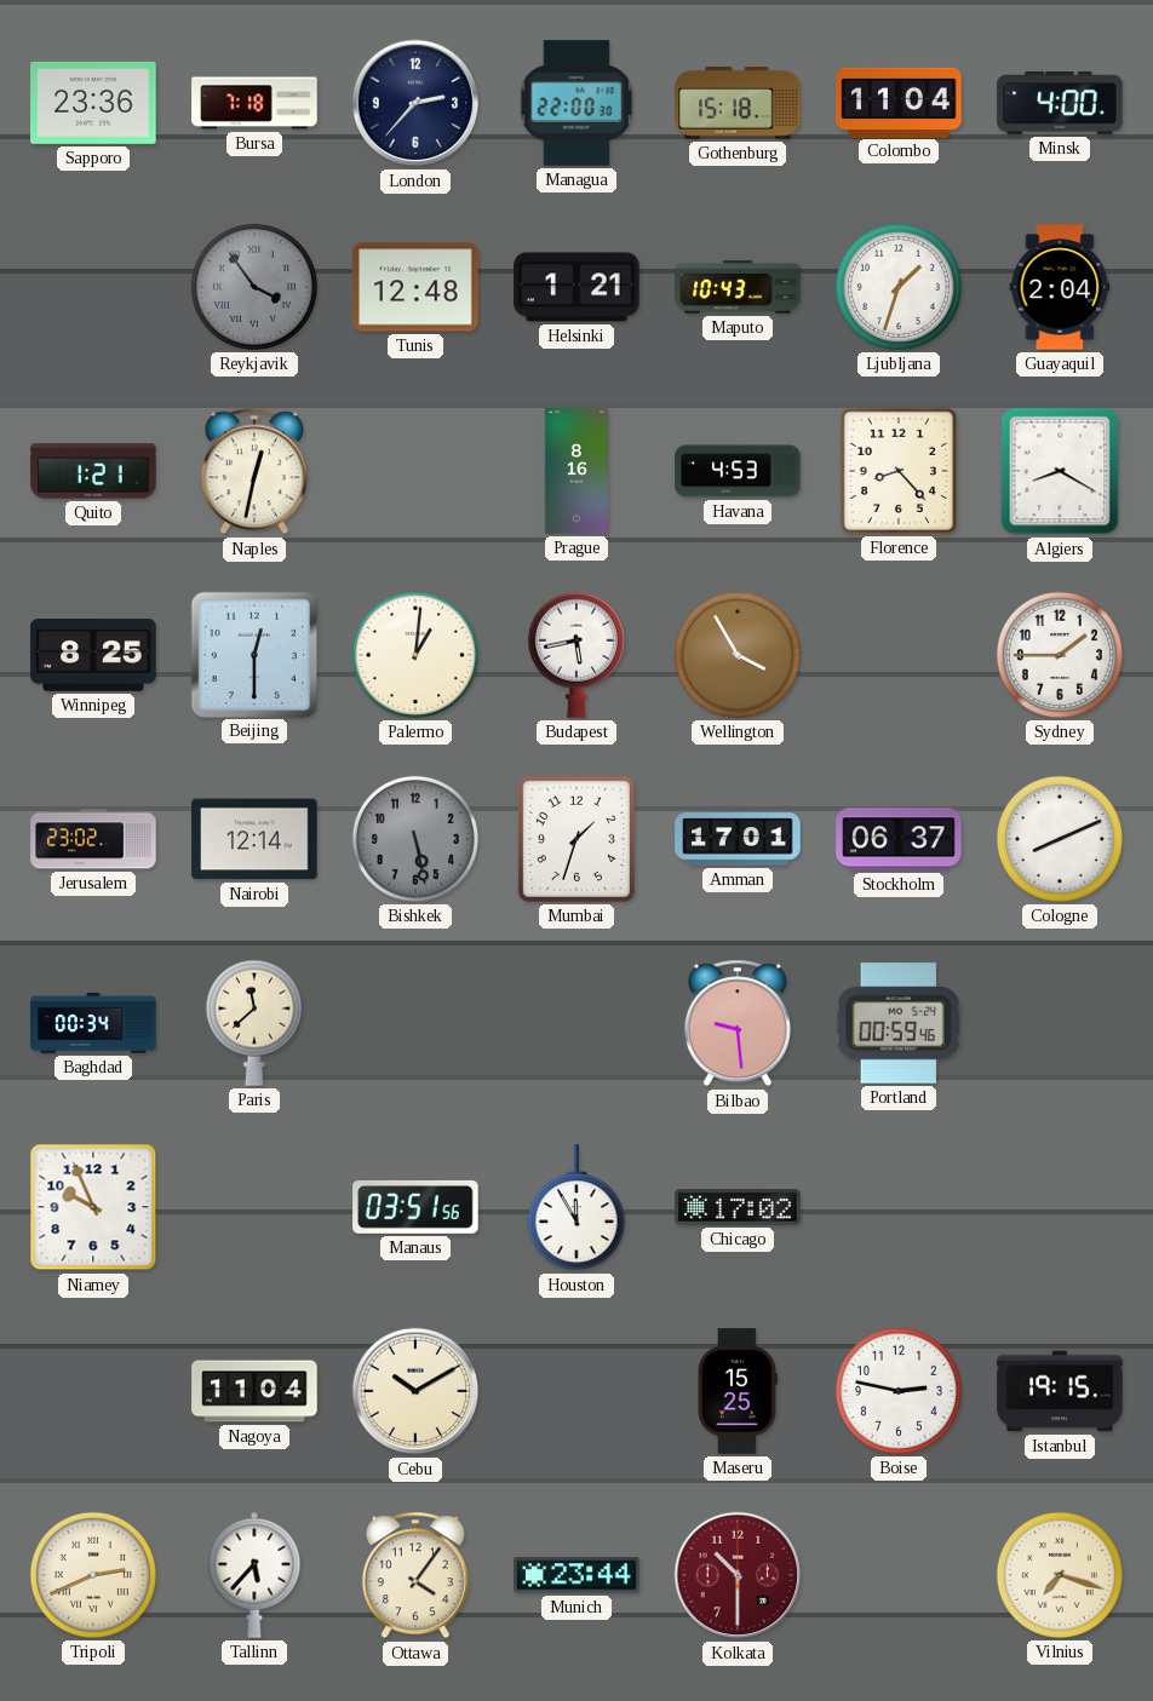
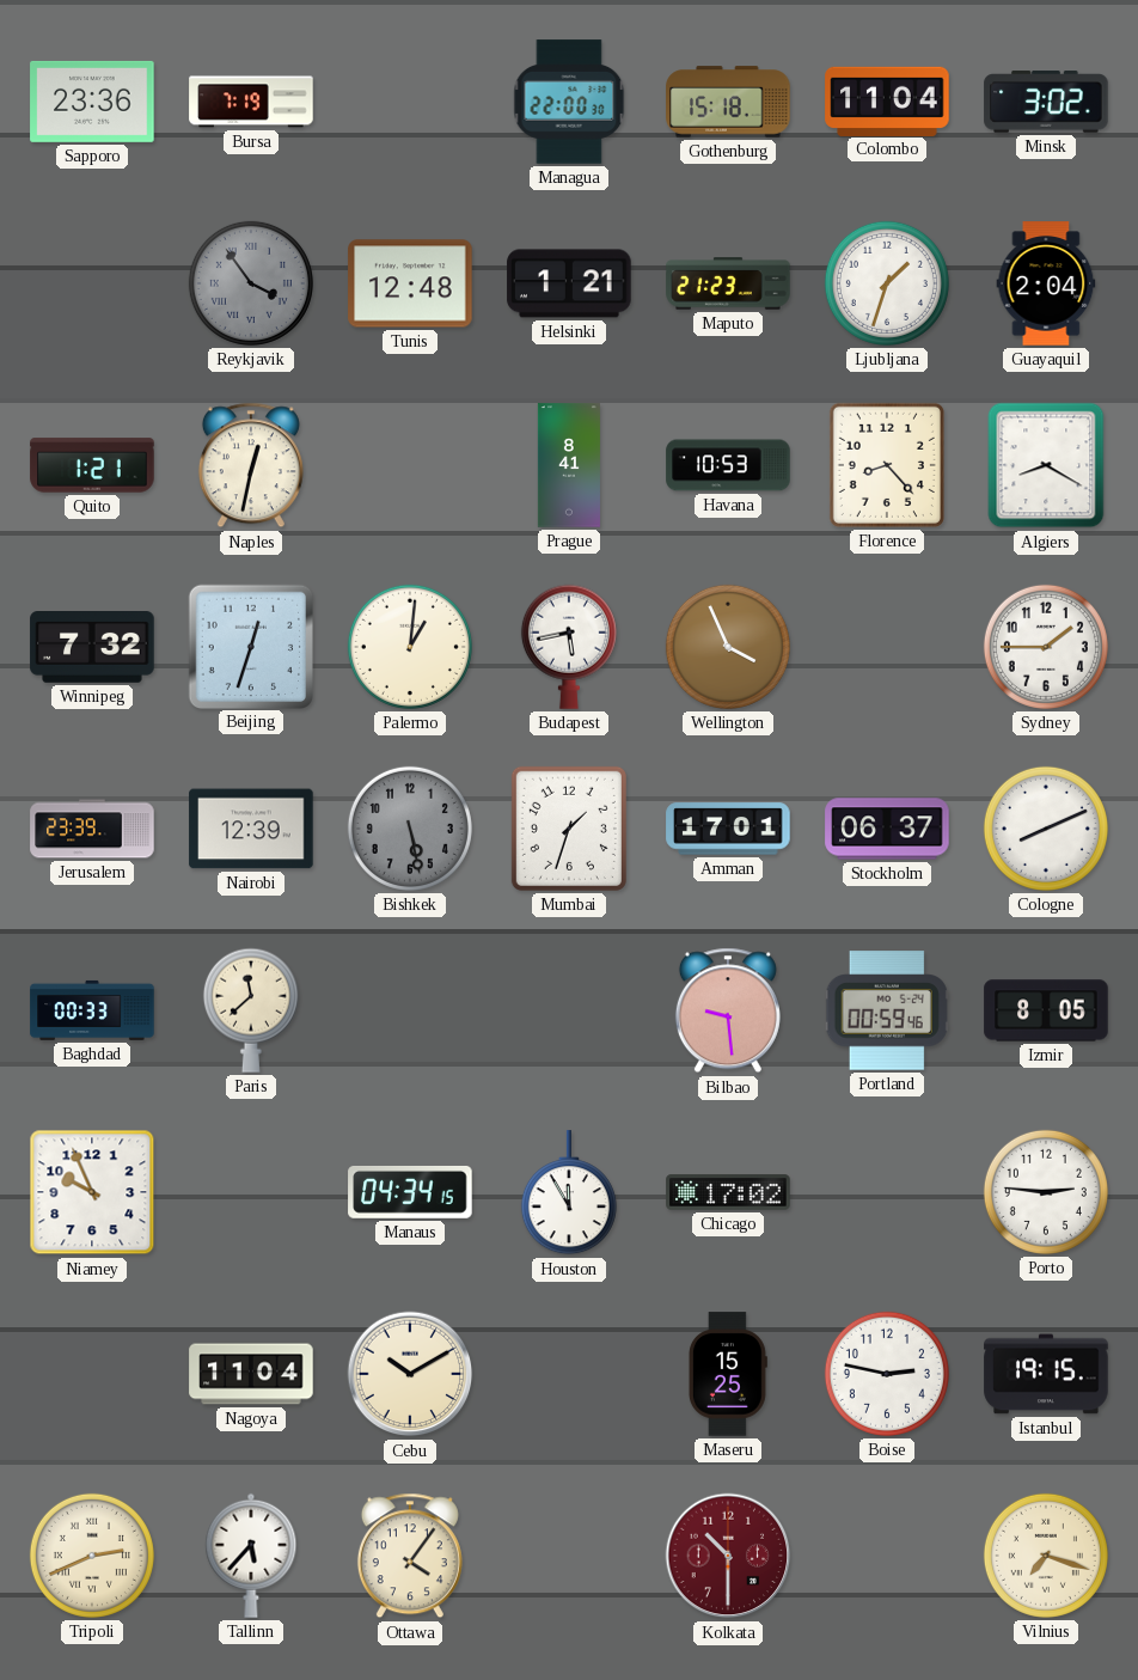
Bursa: 7:18 -> 7:19
London: 2:37 -> none
Minsk: 4:00 -> 3:02
Maputo: 10:43 -> 21:23
Prague: 8:16 -> 8:41
Havana: 4:53 -> 10:53
Winnipeg: 8:25 -> 7:32
Beijing: 12:30 -> 12:33
Wellington: 3:55 -> 3:56
Jerusalem: 23:02 -> 23:39
Nairobi: 12:14 -> 12:39
Baghdad: 00:34 -> 00:33
Izmir: none -> 8:05
Manaus: 03:51 -> 04:34
Porto: none -> 2:46
Munich: 23:44 -> none
